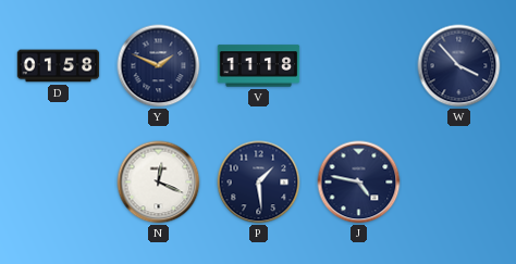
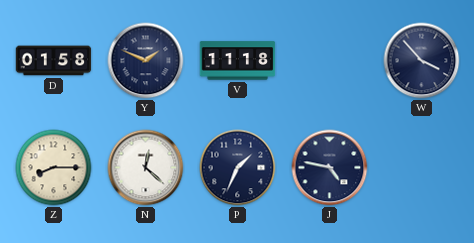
Z: none -> 8:15
N: 12:19 -> 12:22
P: 1:29 -> 1:34
